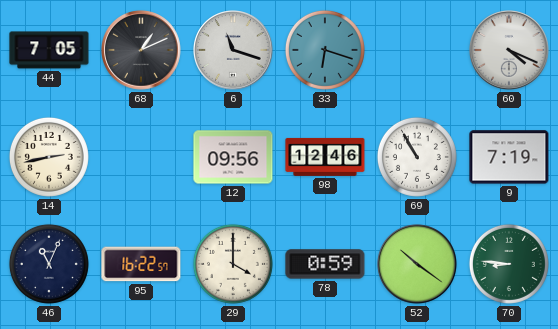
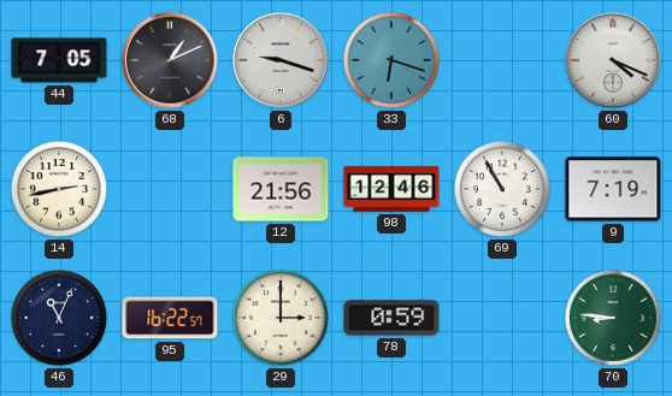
6: 11:18 -> 9:18
12: 09:56 -> 21:56
29: 4:00 -> 3:00
52: 10:21 -> none
